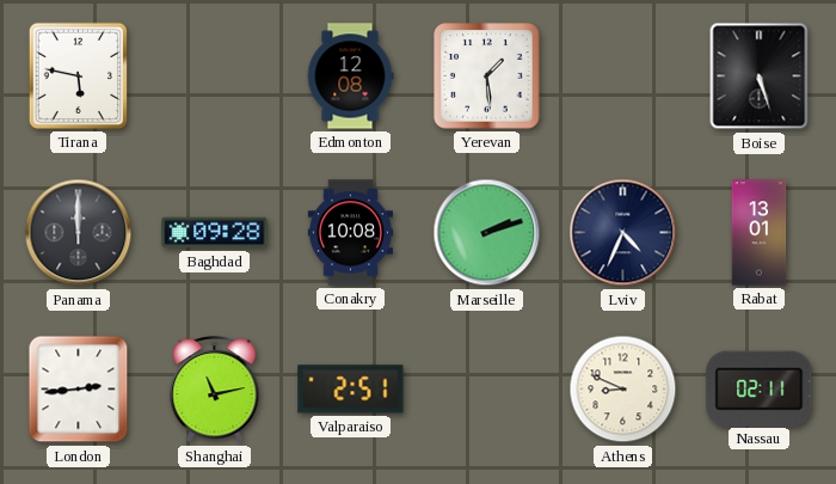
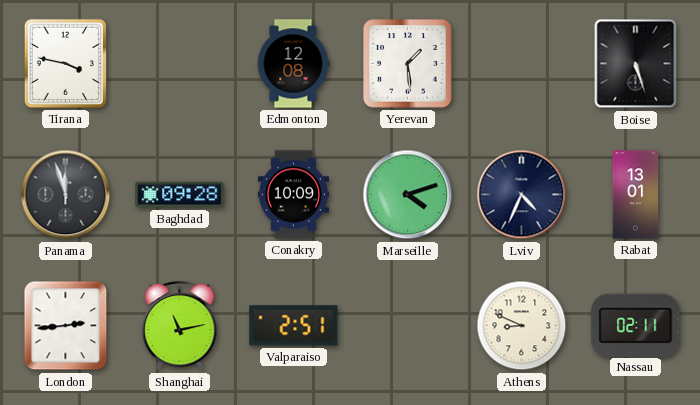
Tirana: 5:47 -> 3:47
Panama: 12:00 -> 11:57
Conakry: 10:08 -> 10:09
Marseille: 2:12 -> 4:12
